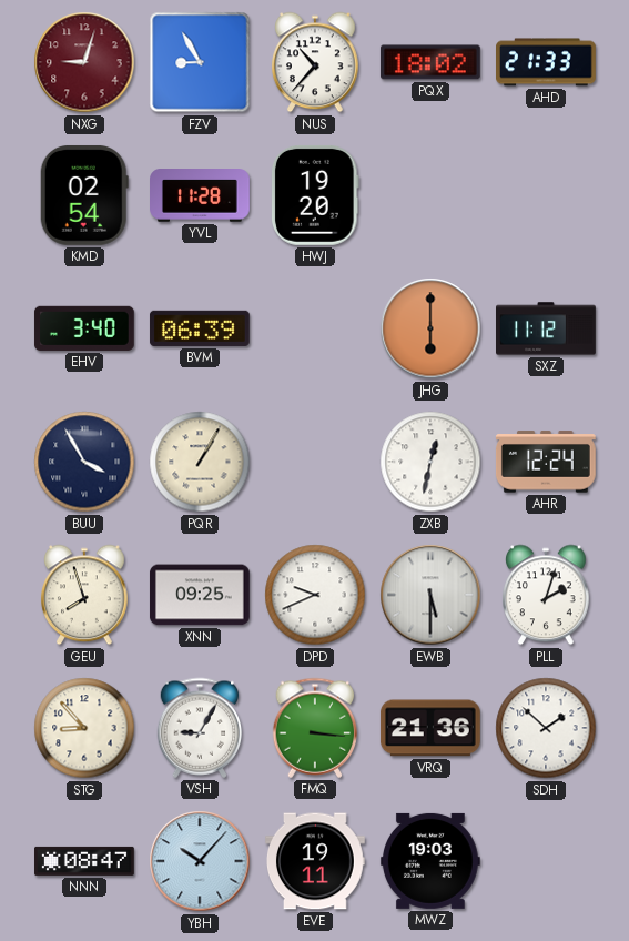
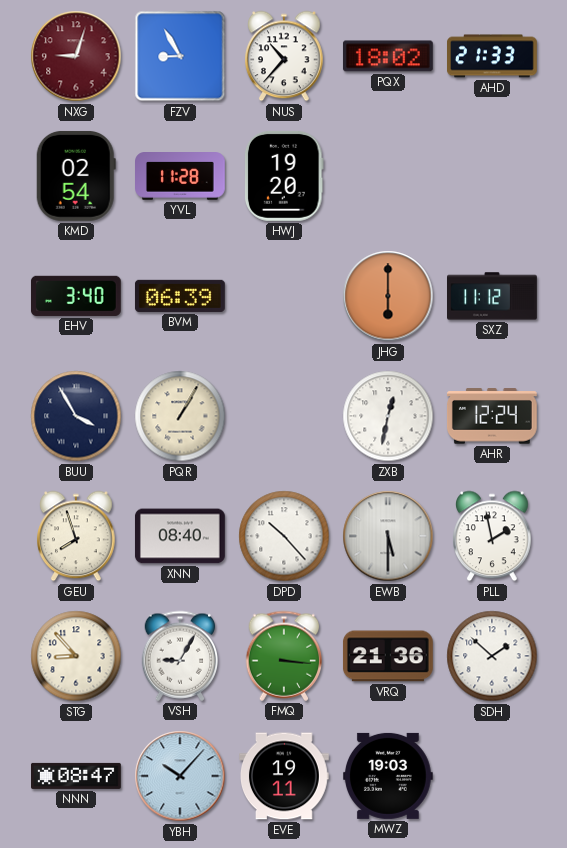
XNN: 09:25 -> 08:40
DPD: 9:41 -> 10:23
PLL: 2:03 -> 1:58
